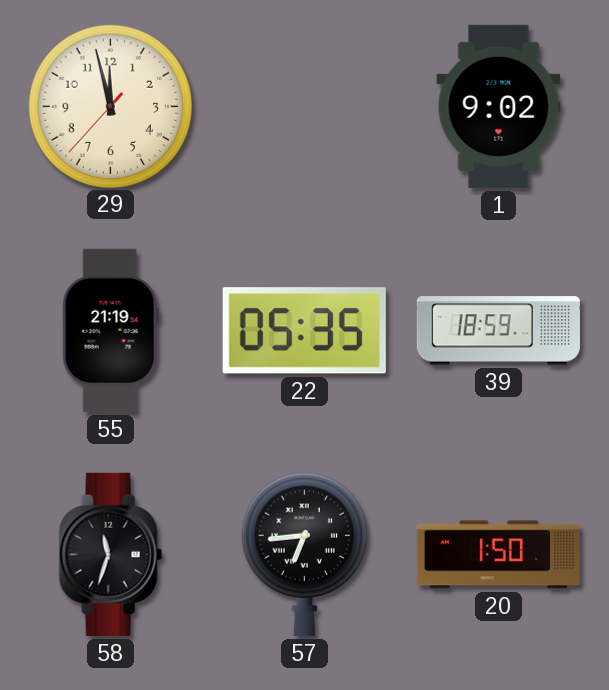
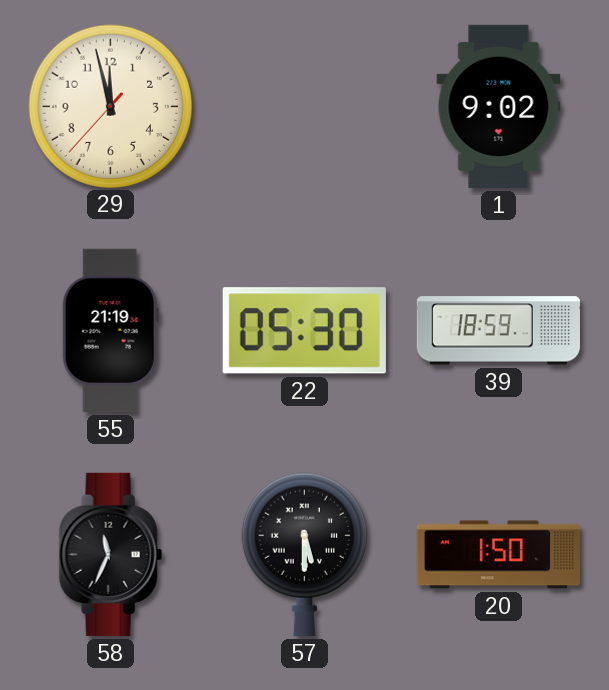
22: 05:35 -> 05:30
58: 11:33 -> 11:34
57: 6:44 -> 5:30
